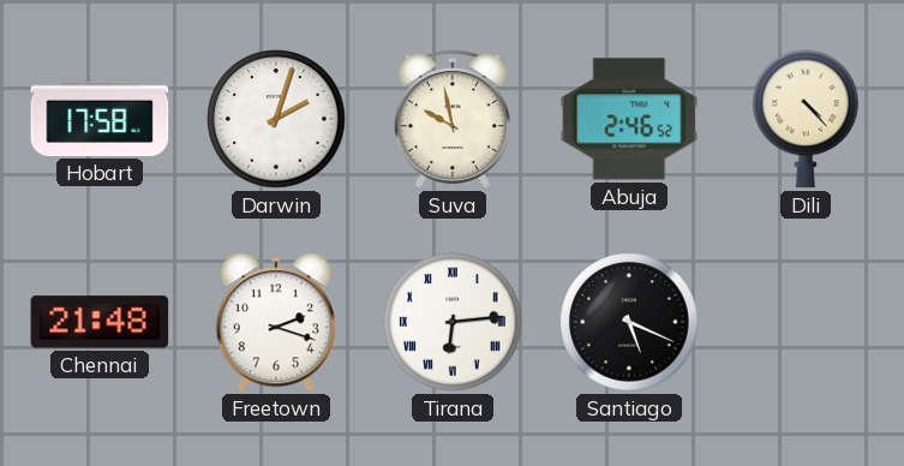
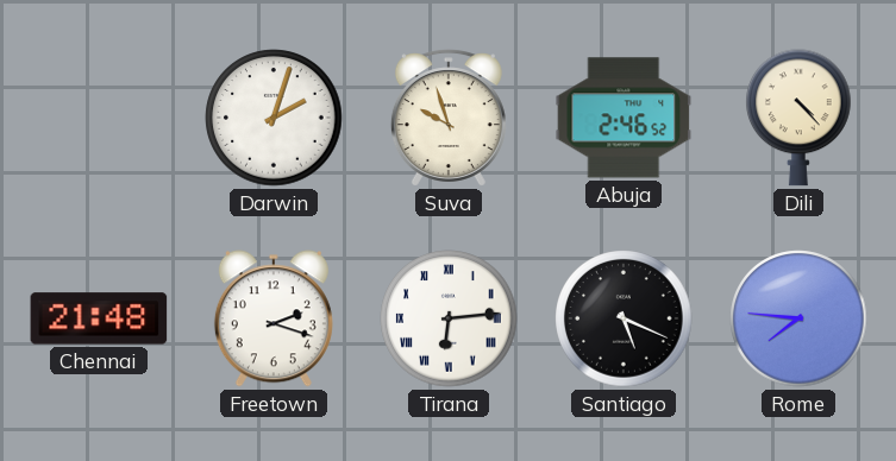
Hobart: 17:58 -> none
Suva: 9:58 -> 9:57
Rome: none -> 7:46
